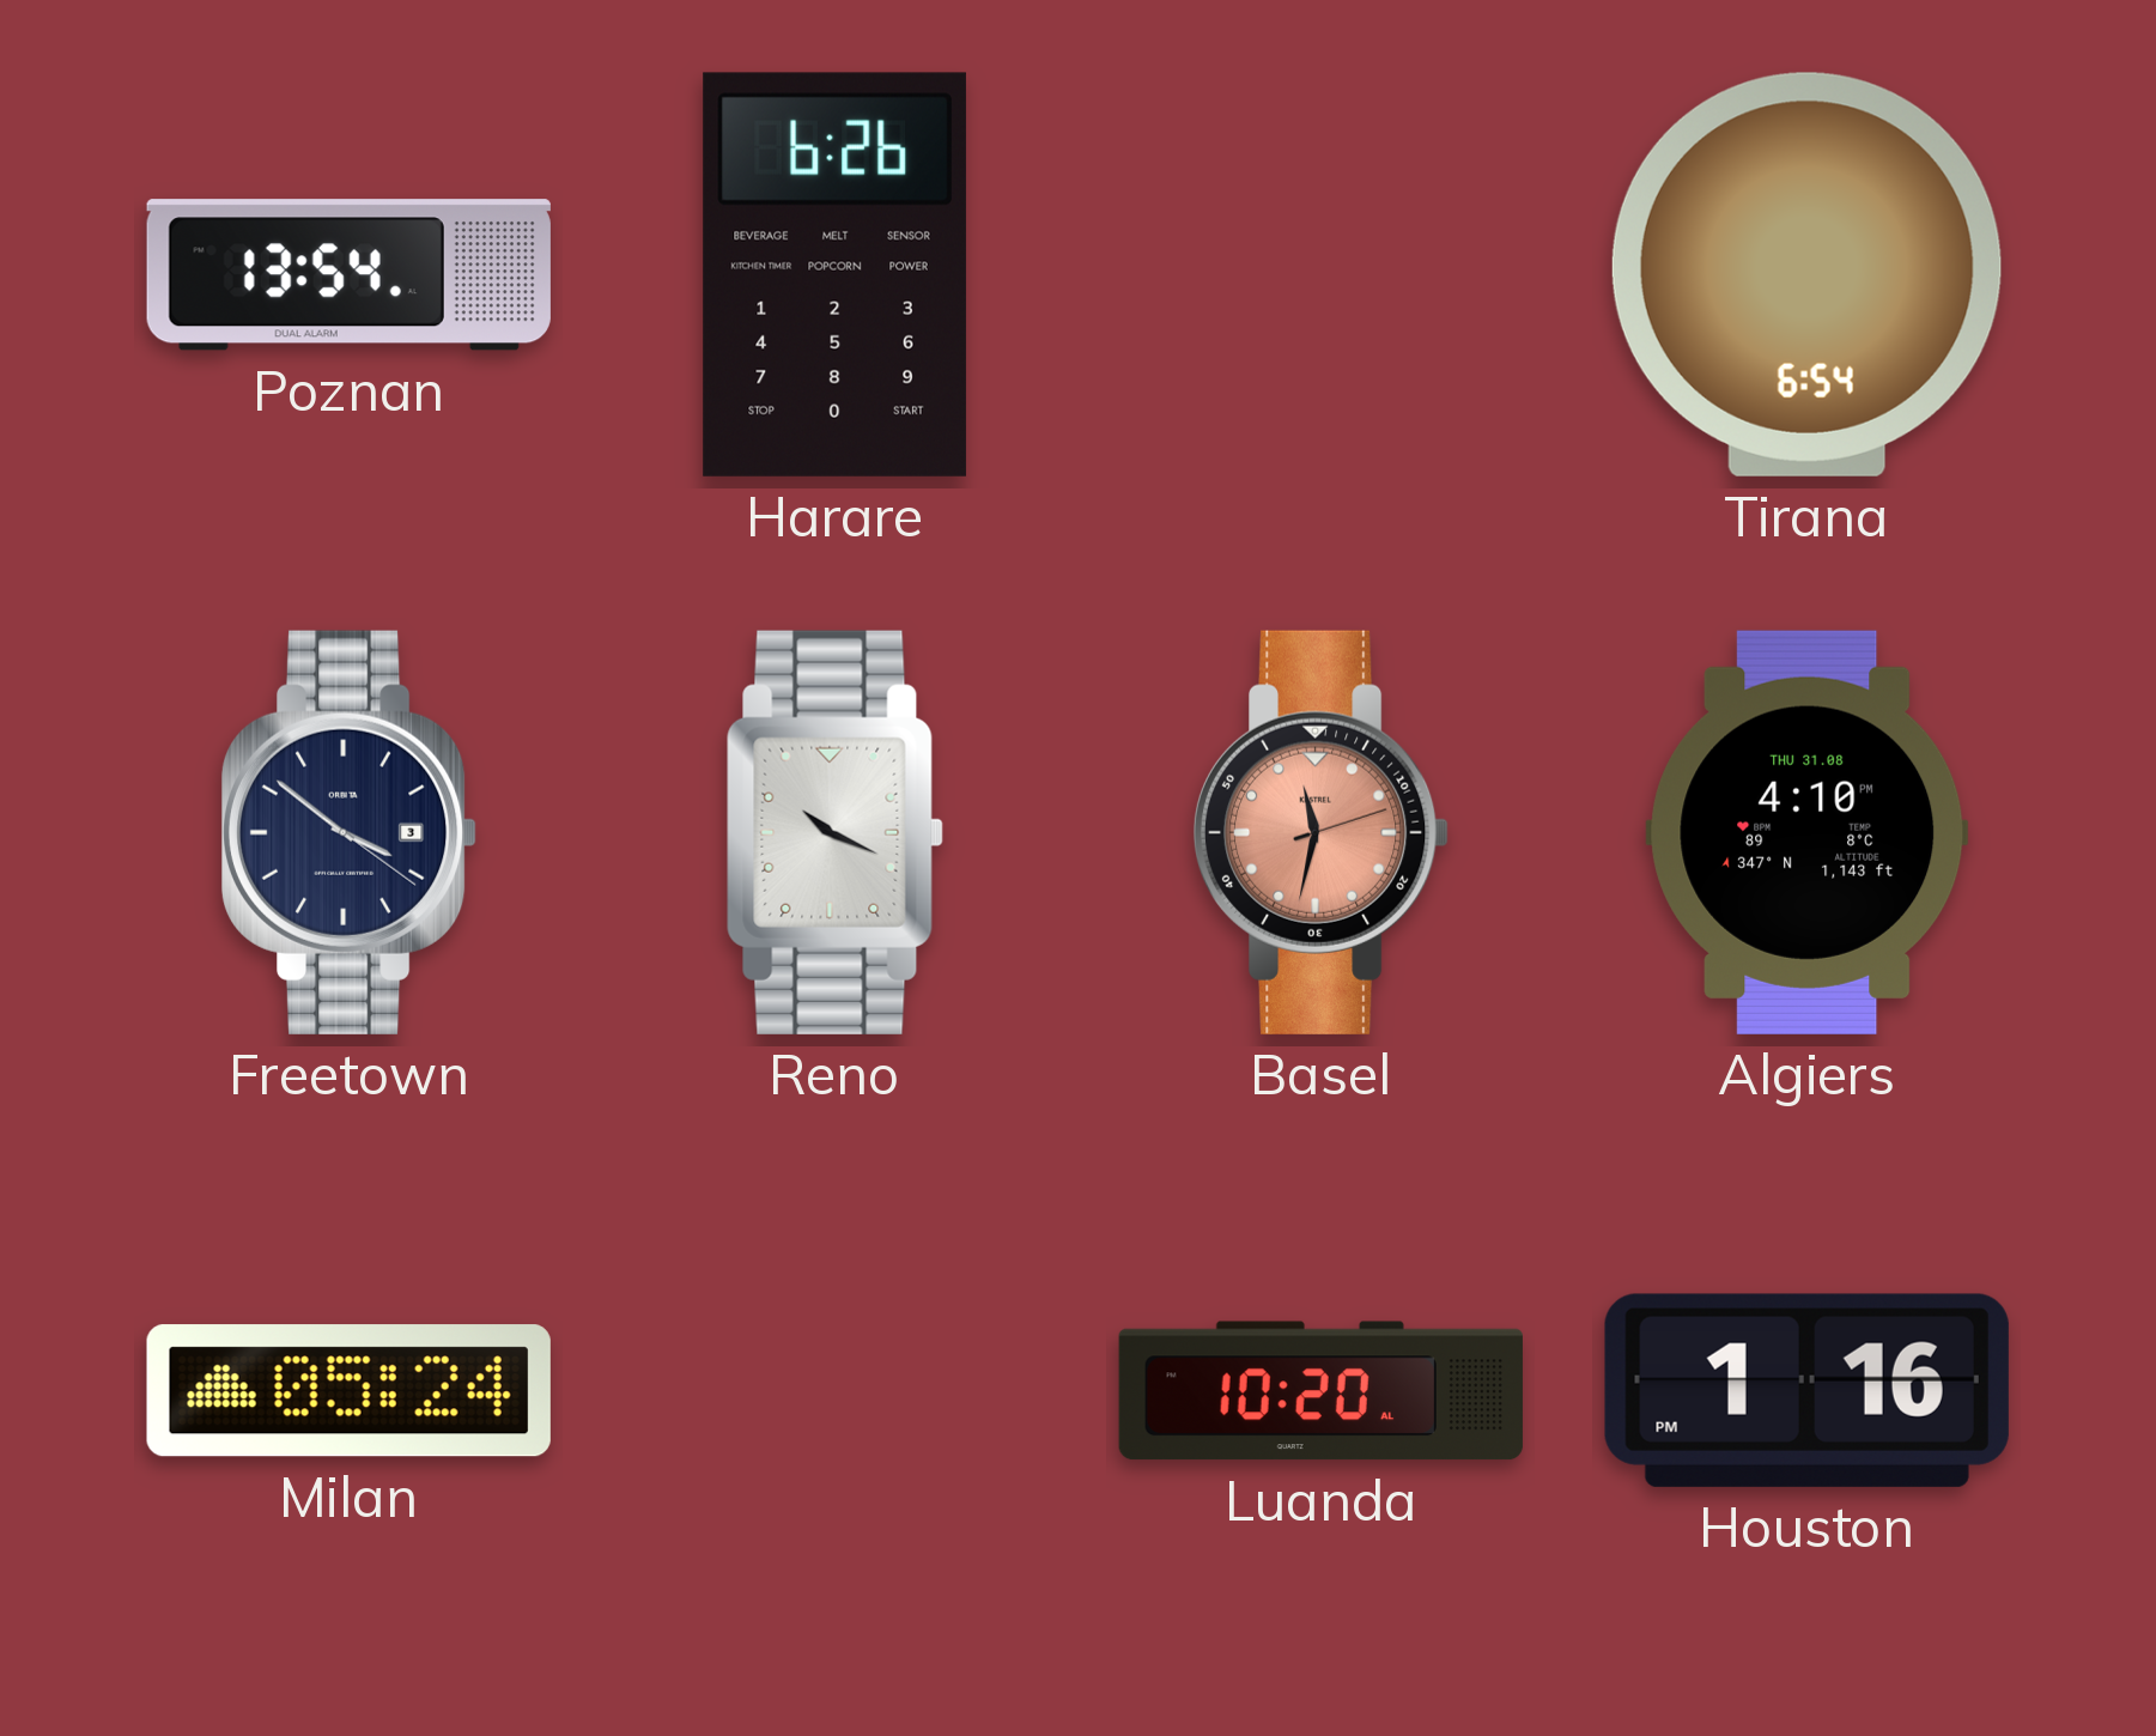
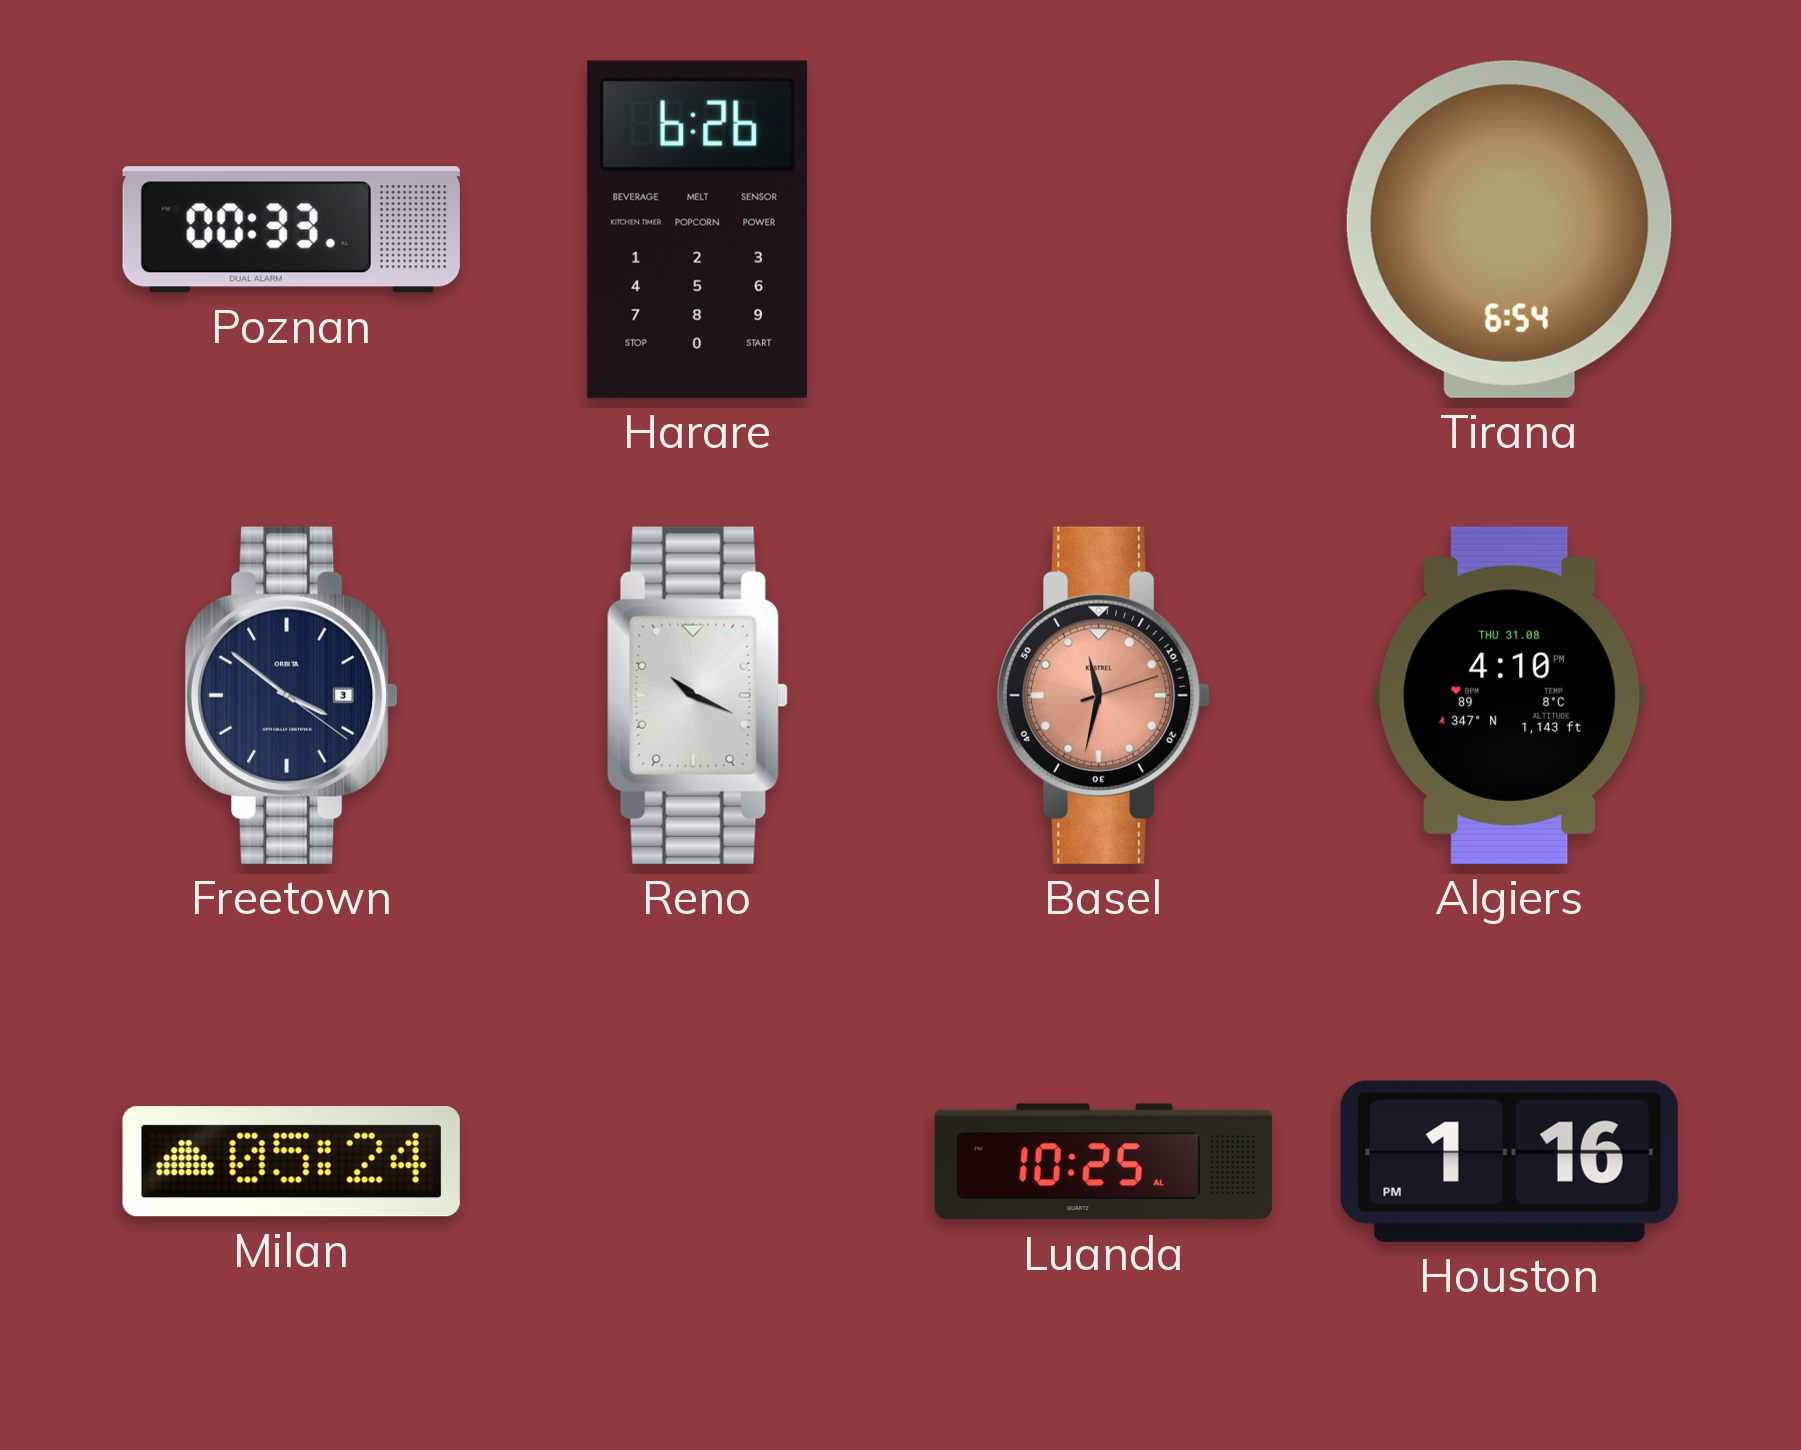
Poznan: 13:54 -> 00:33
Luanda: 10:20 -> 10:25
